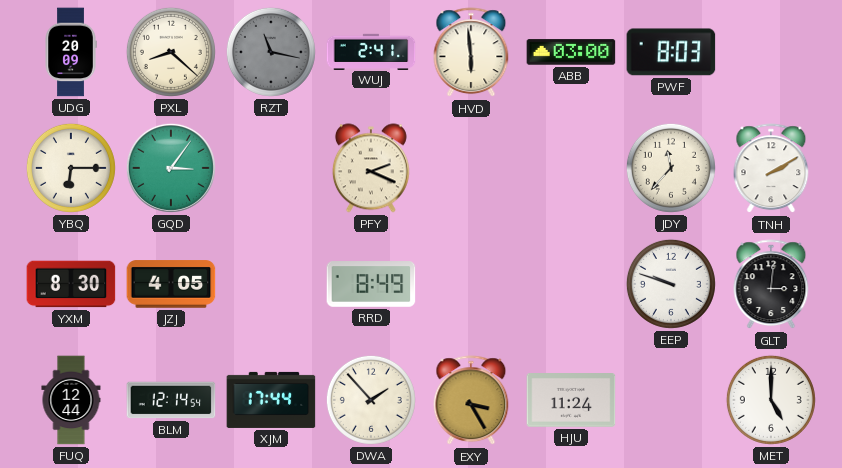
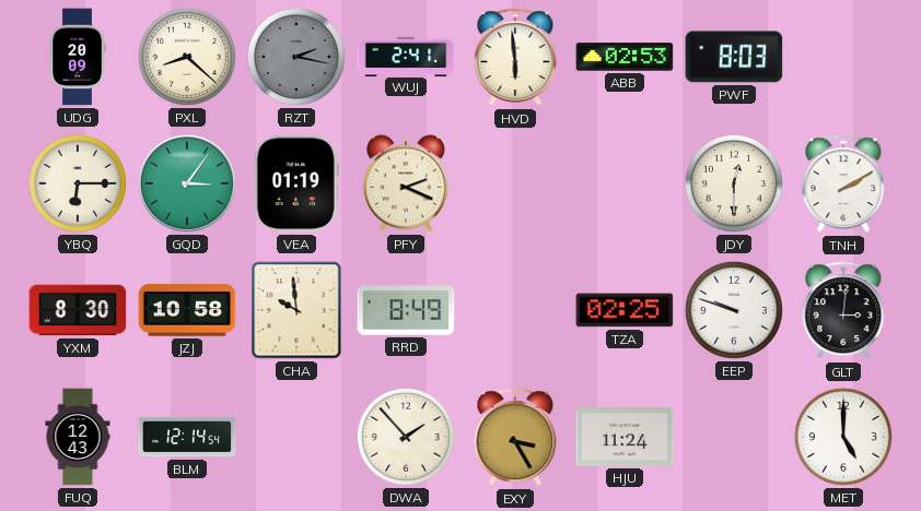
RZT: 11:17 -> 2:17
ABB: 03:00 -> 02:53
VEA: none -> 01:19
JDY: 11:37 -> 12:30
JZJ: 4:05 -> 10:58
CHA: none -> 9:59
TZA: none -> 02:25
FUQ: 12:44 -> 12:43
XJM: 17:44 -> none
